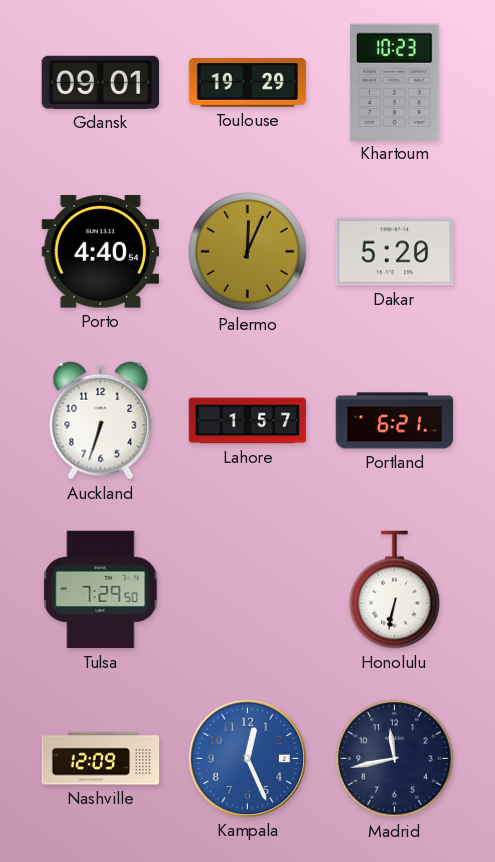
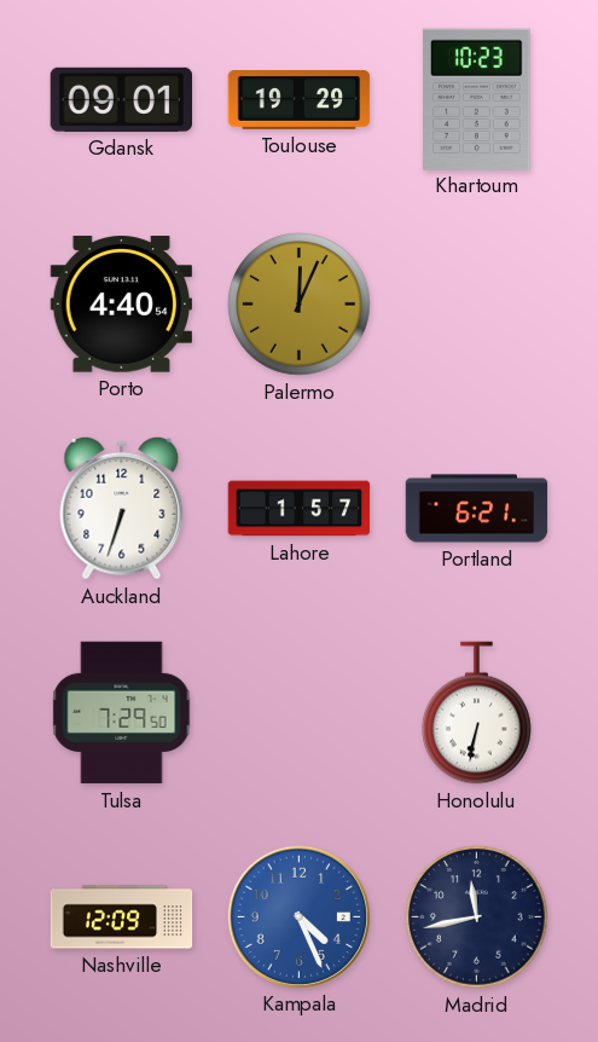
Dakar: 5:20 -> none
Kampala: 12:26 -> 4:26
